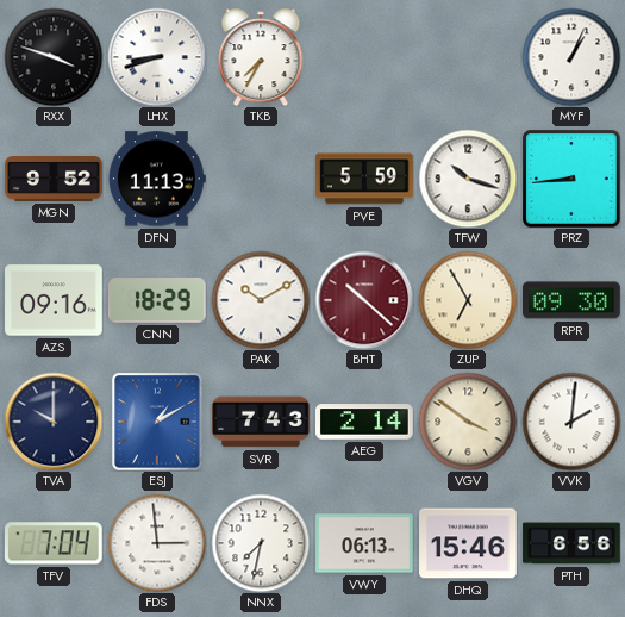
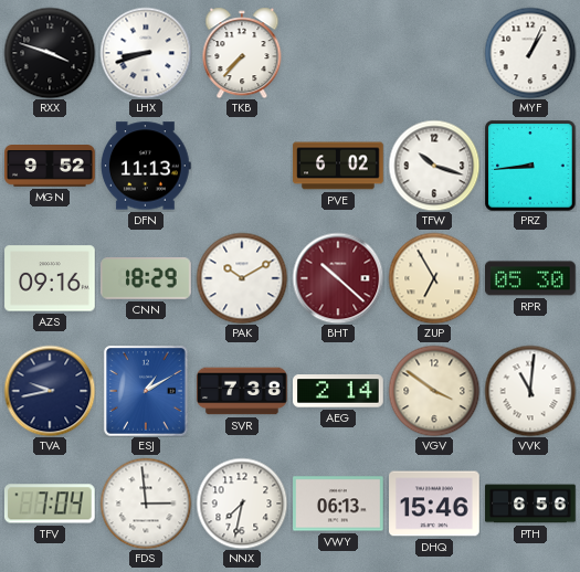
TKB: 7:35 -> 7:37
PVE: 5:59 -> 6:02
RPR: 09:30 -> 05:30
TVA: 10:00 -> 9:43
SVR: 7:43 -> 7:38
VVK: 2:01 -> 11:01
